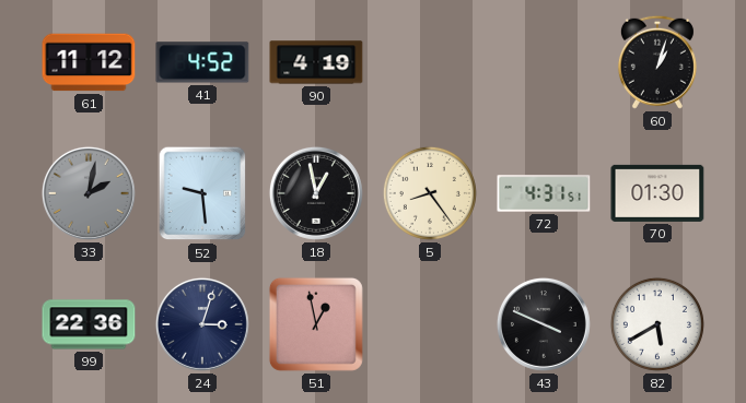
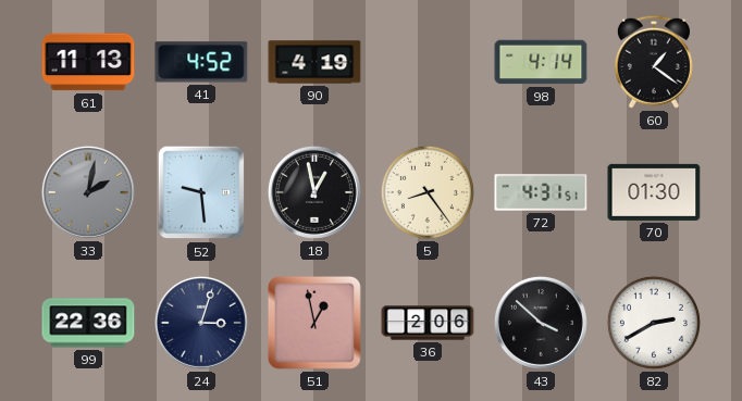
61: 11:12 -> 11:13
98: none -> 4:14
60: 1:03 -> 1:21
36: none -> 2:06
43: 3:49 -> 3:52
82: 5:40 -> 2:40
